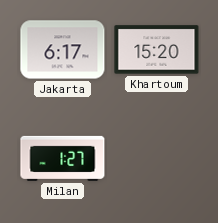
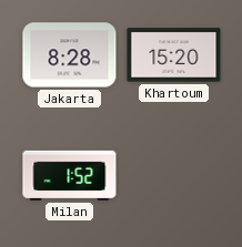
Jakarta: 6:17 -> 8:28
Milan: 1:27 -> 1:52
